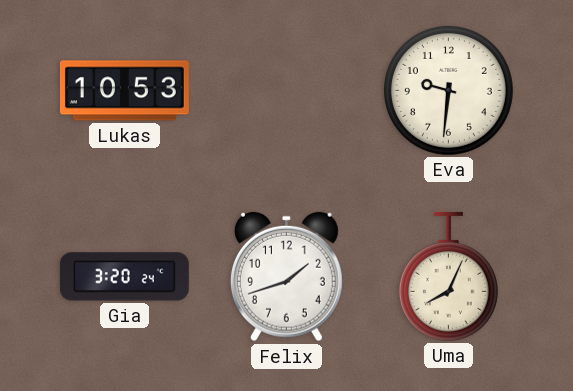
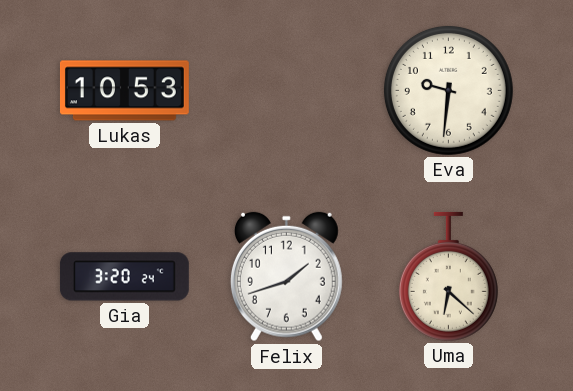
Uma: 8:04 -> 6:22
